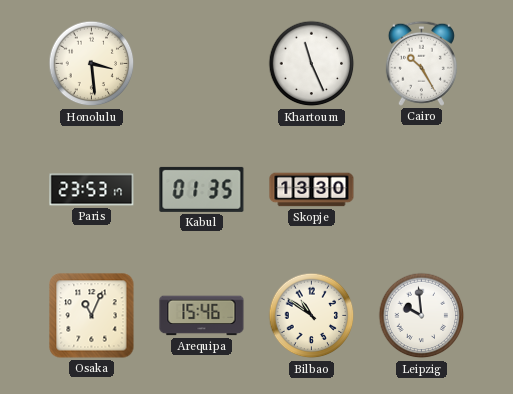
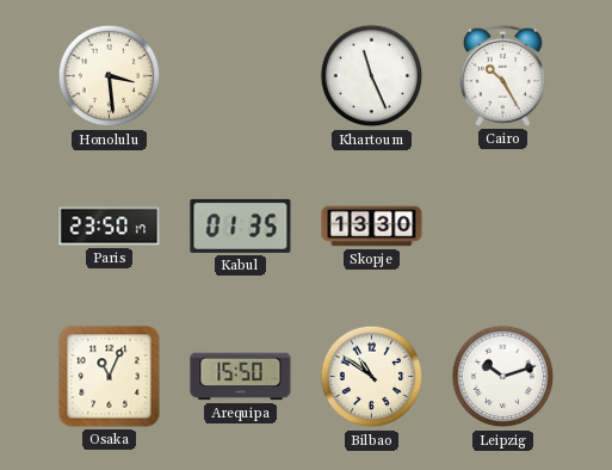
Paris: 23:53 -> 23:50
Arequipa: 15:46 -> 15:50
Leipzig: 9:59 -> 10:12
